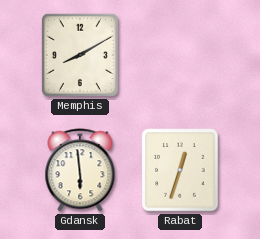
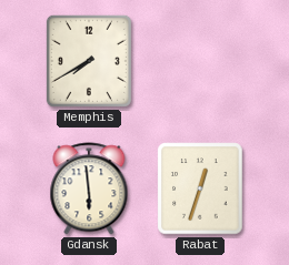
Memphis: 8:10 -> 7:40
